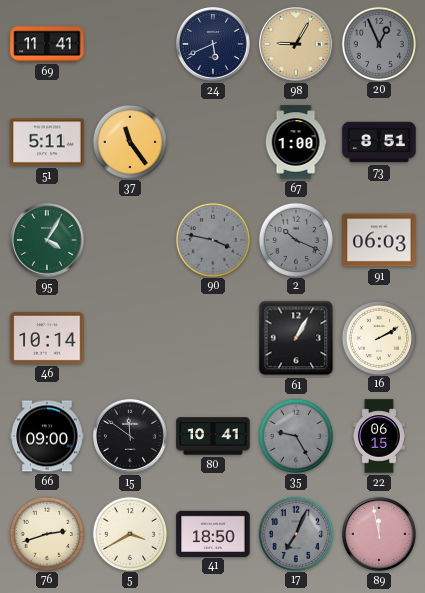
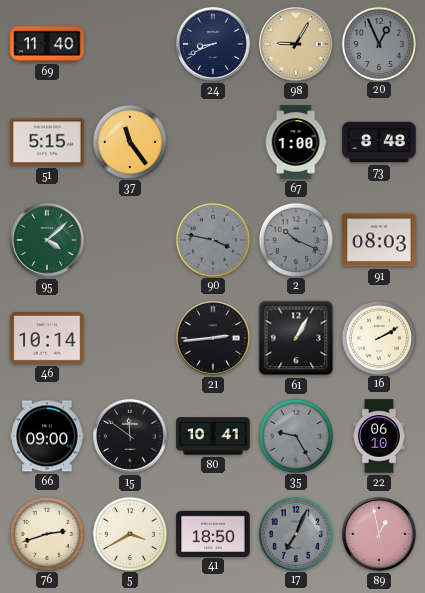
69: 11:41 -> 11:40
24: 5:41 -> 8:41
51: 5:11 -> 5:15
73: 8:51 -> 8:48
95: 4:05 -> 4:08
91: 06:03 -> 08:03
21: none -> 2:44
22: 06:15 -> 06:10
89: 11:58 -> 12:58
